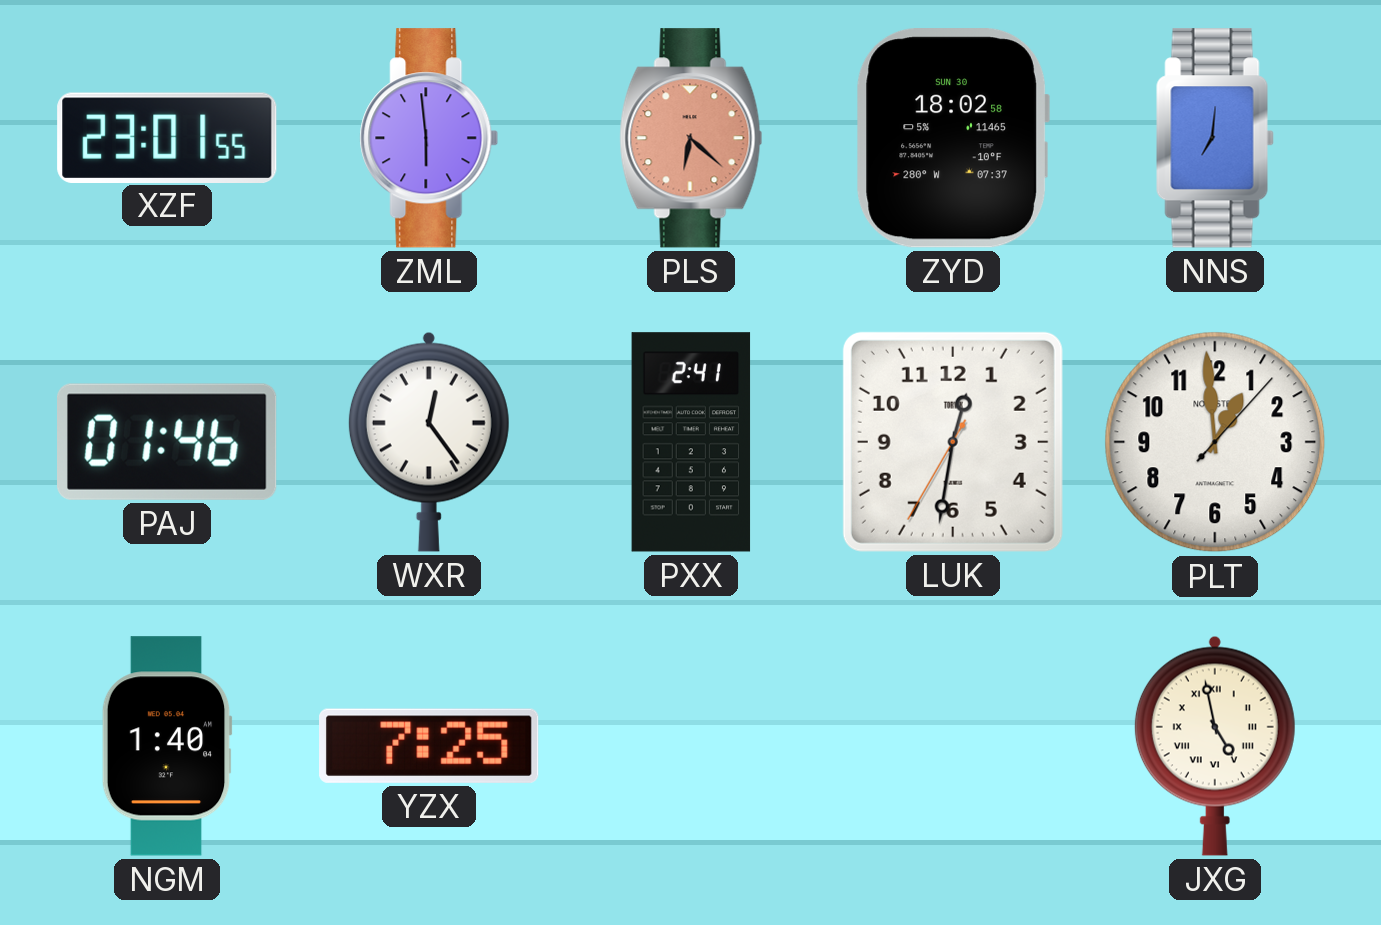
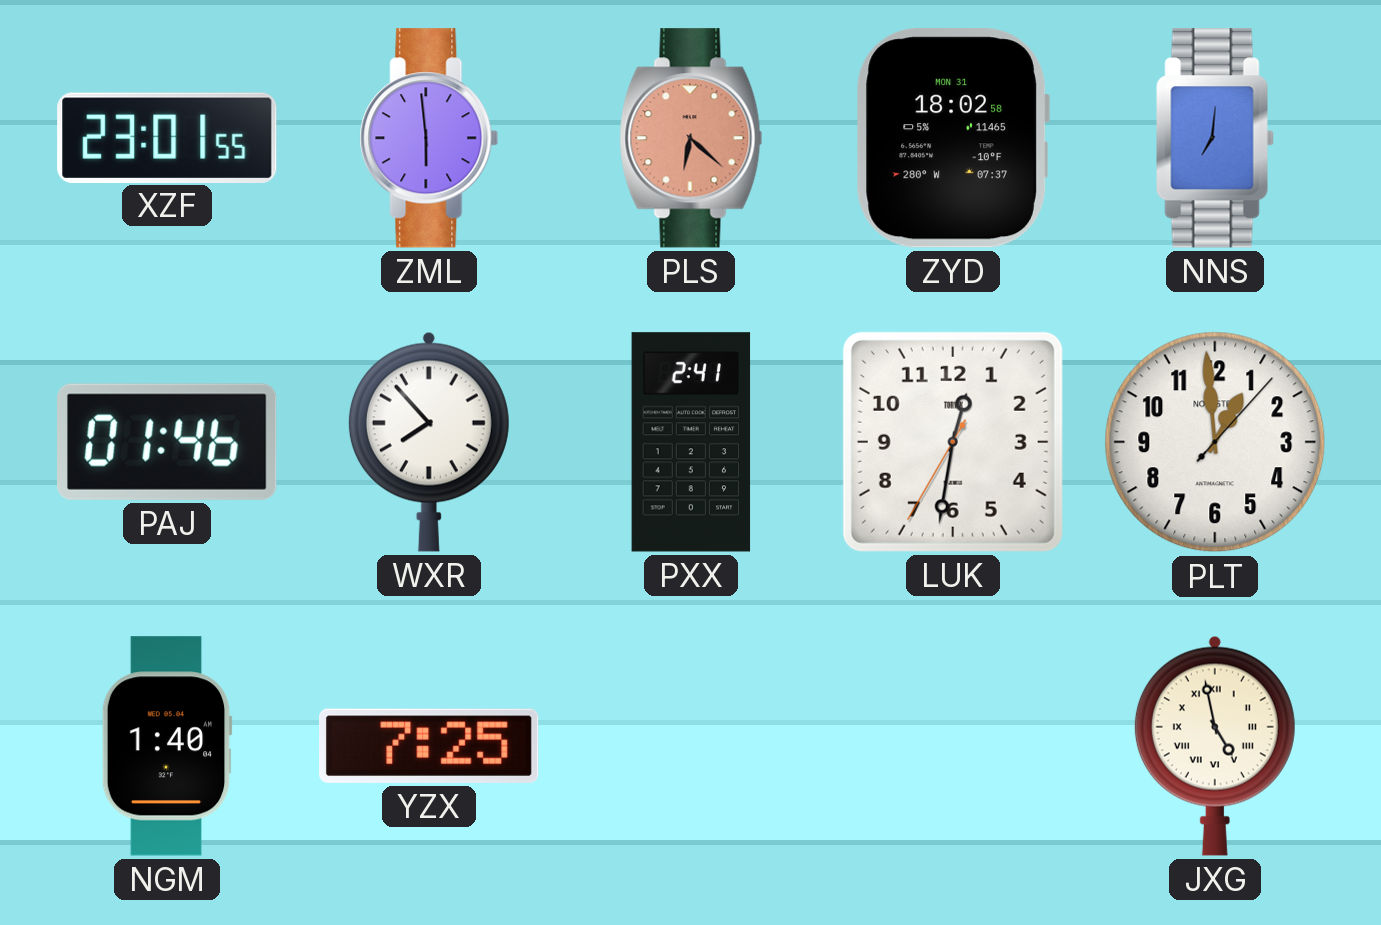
ZYD date: SUN 30 -> MON 31
WXR: 12:24 -> 7:53
